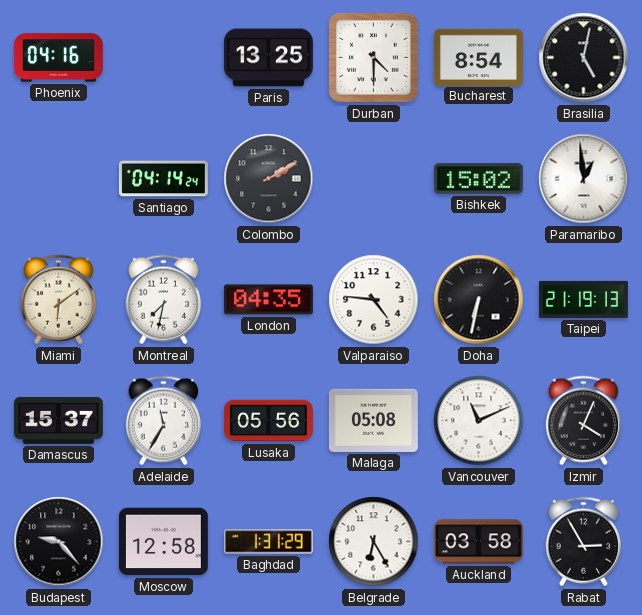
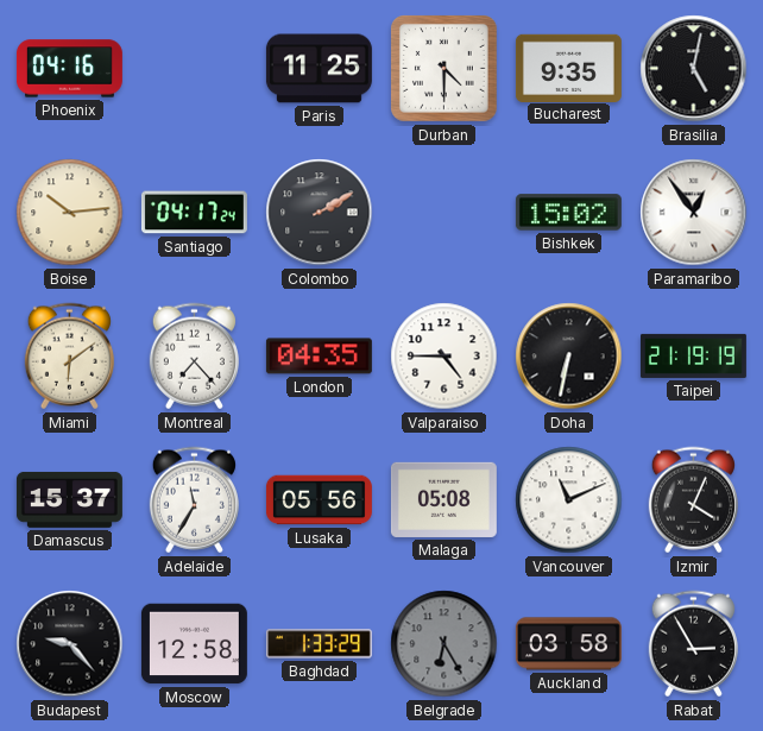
Paris: 13:25 -> 11:25
Bucharest: 8:54 -> 9:35
Boise: none -> 10:14
Santiago: 04:14 -> 04:17
Paramaribo: 12:59 -> 12:54
Montreal: 7:32 -> 7:23
Valparaiso: 4:46 -> 4:45
Taipei: 21:19:13 -> 21:19:19
Baghdad: 1:31 -> 1:33
Belgrade dial: white -> grey
